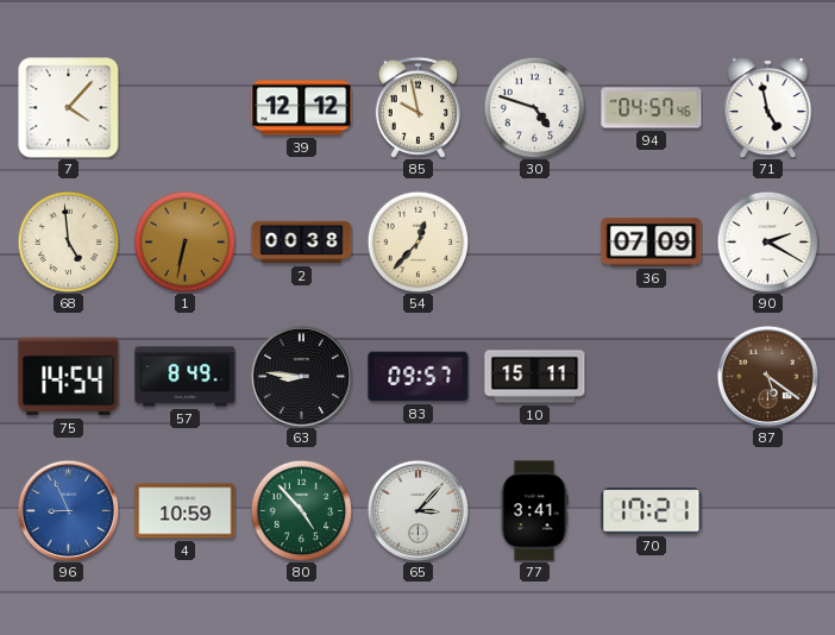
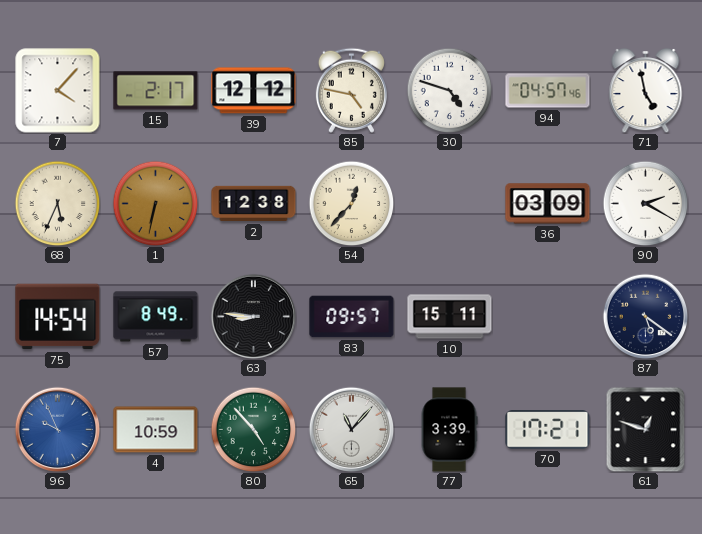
15: none -> 2:17
85: 9:58 -> 4:47
68: 4:59 -> 5:34
2: 00:38 -> 12:38
36: 07:09 -> 03:09
87 dial: brown -> navy
96: 8:56 -> 9:56
65: 3:07 -> 11:07
77: 3:41 -> 3:39
61: none -> 12:48
